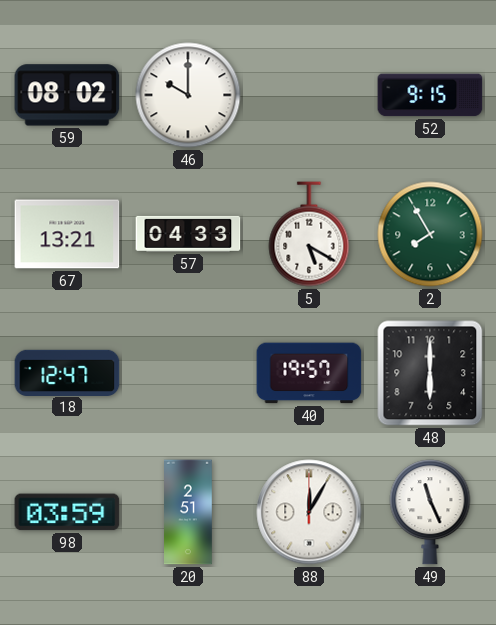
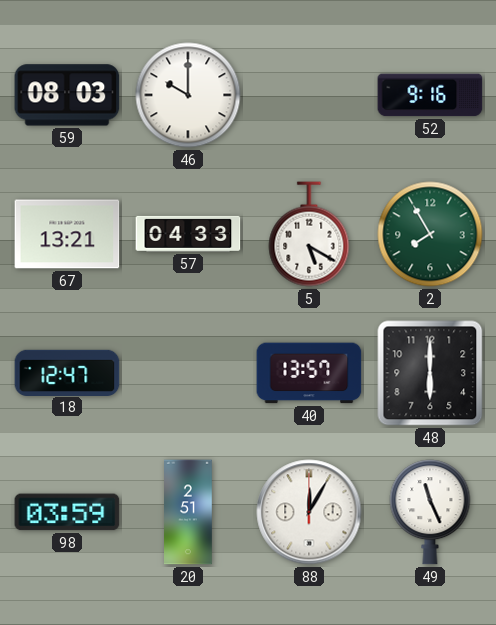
59: 08:02 -> 08:03
52: 9:15 -> 9:16
40: 19:57 -> 13:57
